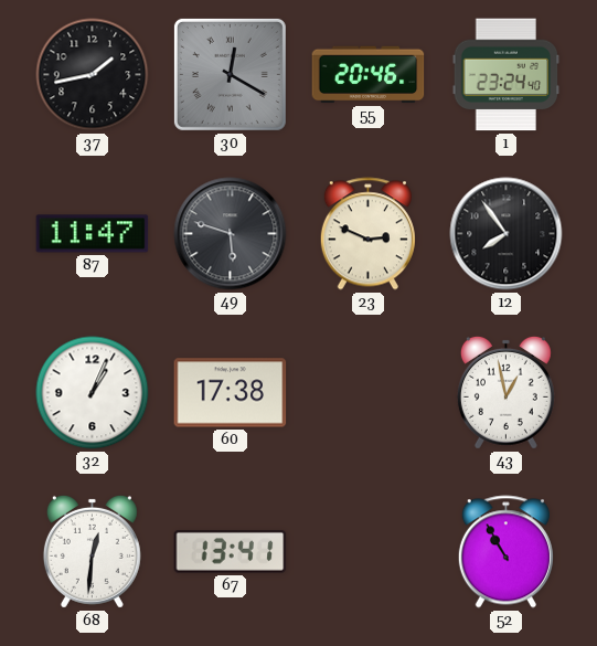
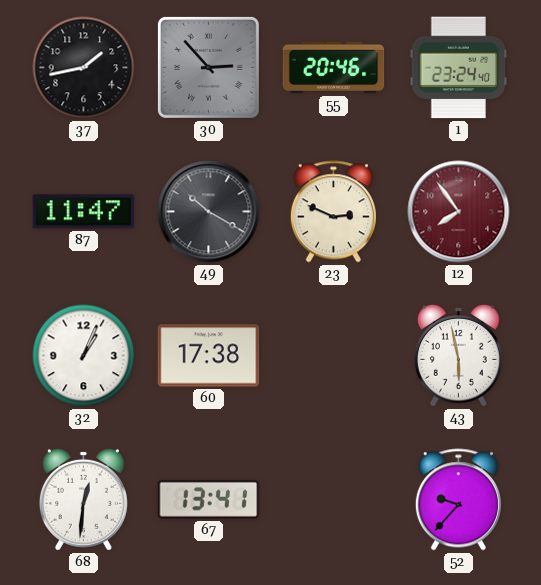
30: 12:20 -> 2:53
49: 5:48 -> 10:20
12 dial: black -> burgundy
43: 12:58 -> 5:58
52: 10:55 -> 9:37
